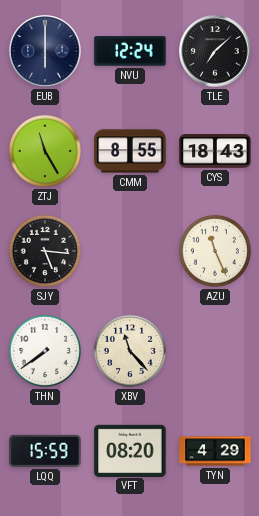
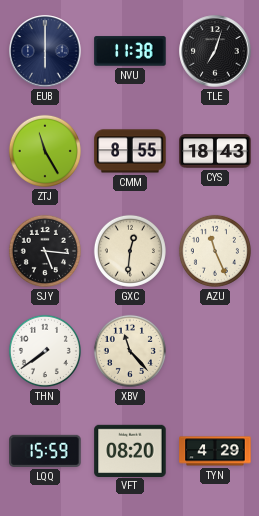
NVU: 12:24 -> 11:38
TLE: 7:08 -> 7:03
GXC: none -> 12:31
